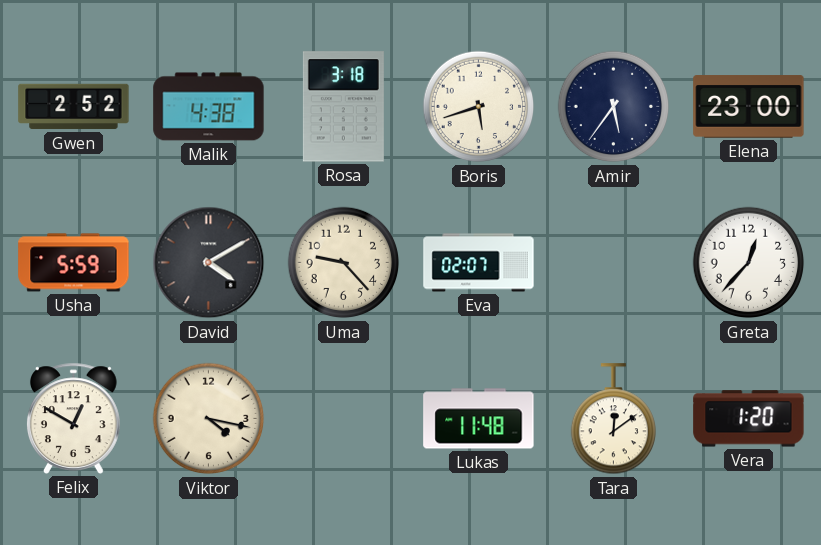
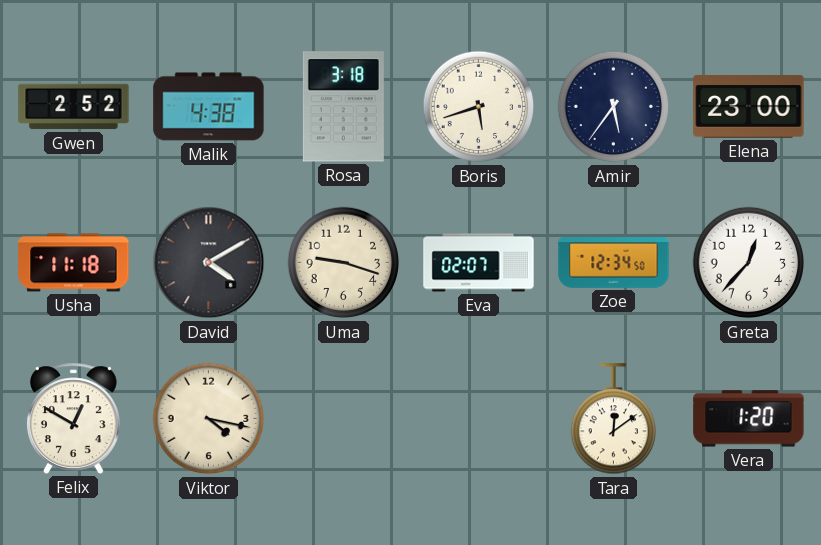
Usha: 5:59 -> 11:18
Uma: 9:23 -> 9:18
Zoe: none -> 12:34
Lukas: 11:48 -> none
